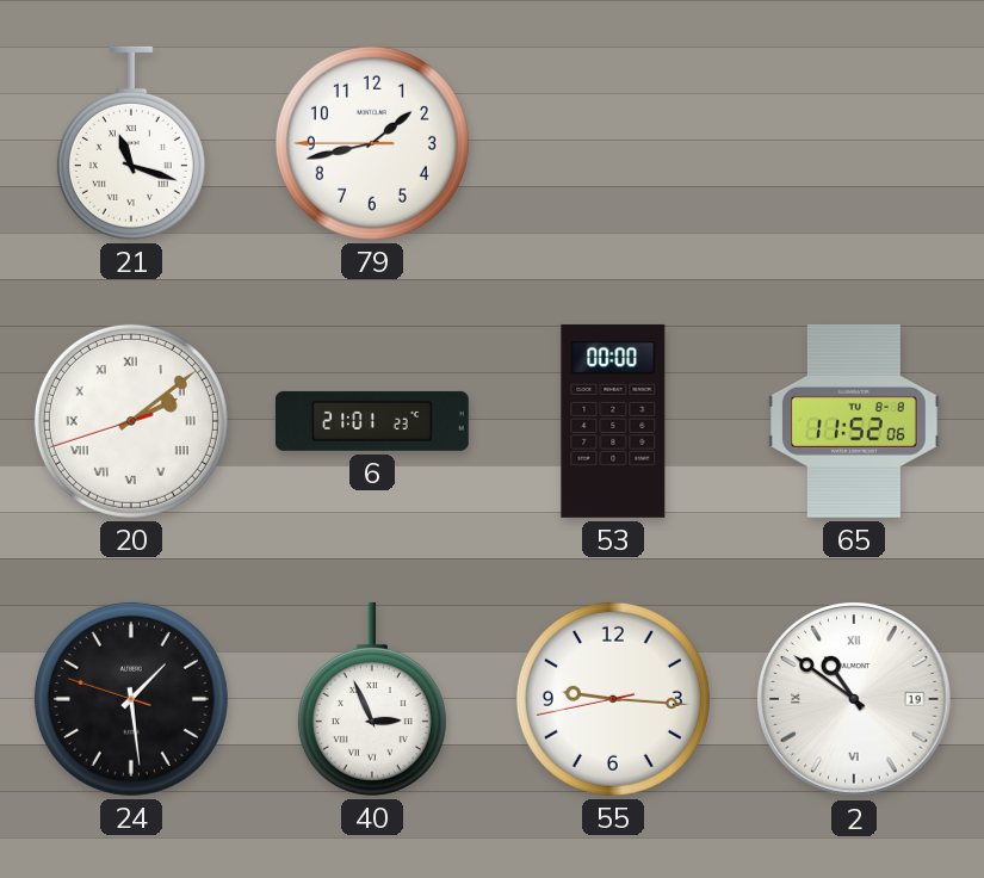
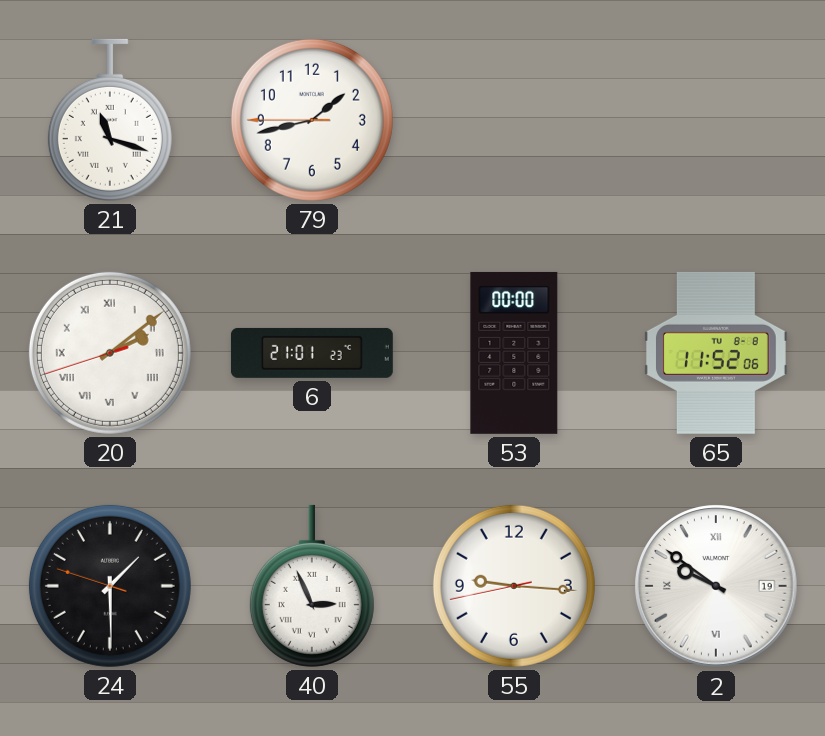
24: 1:28 -> 1:29
2: 10:51 -> 9:51
